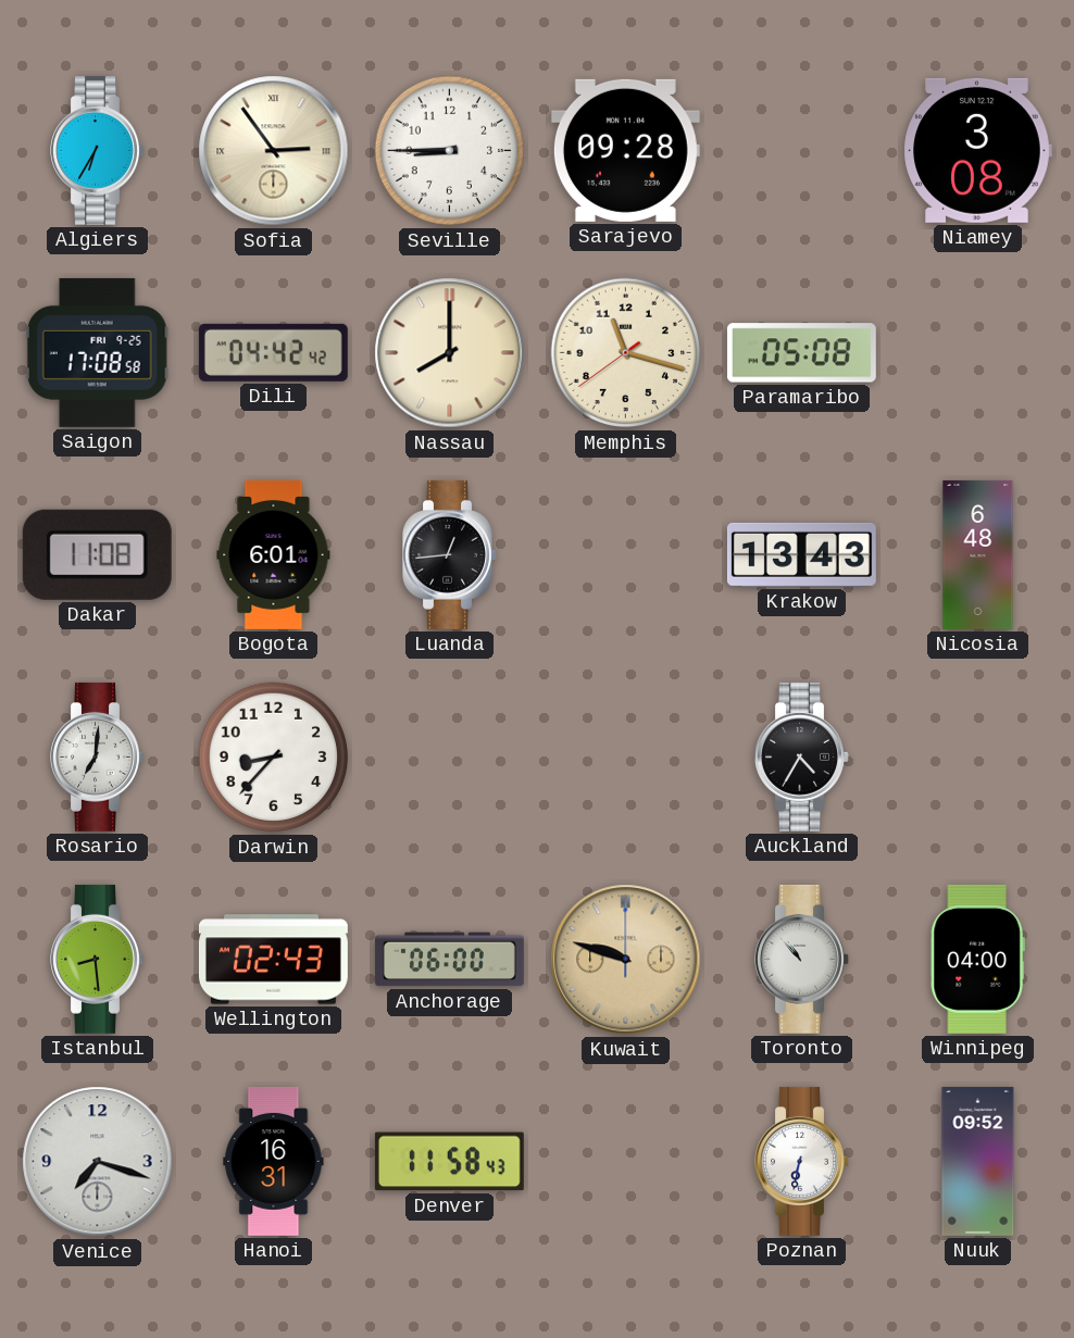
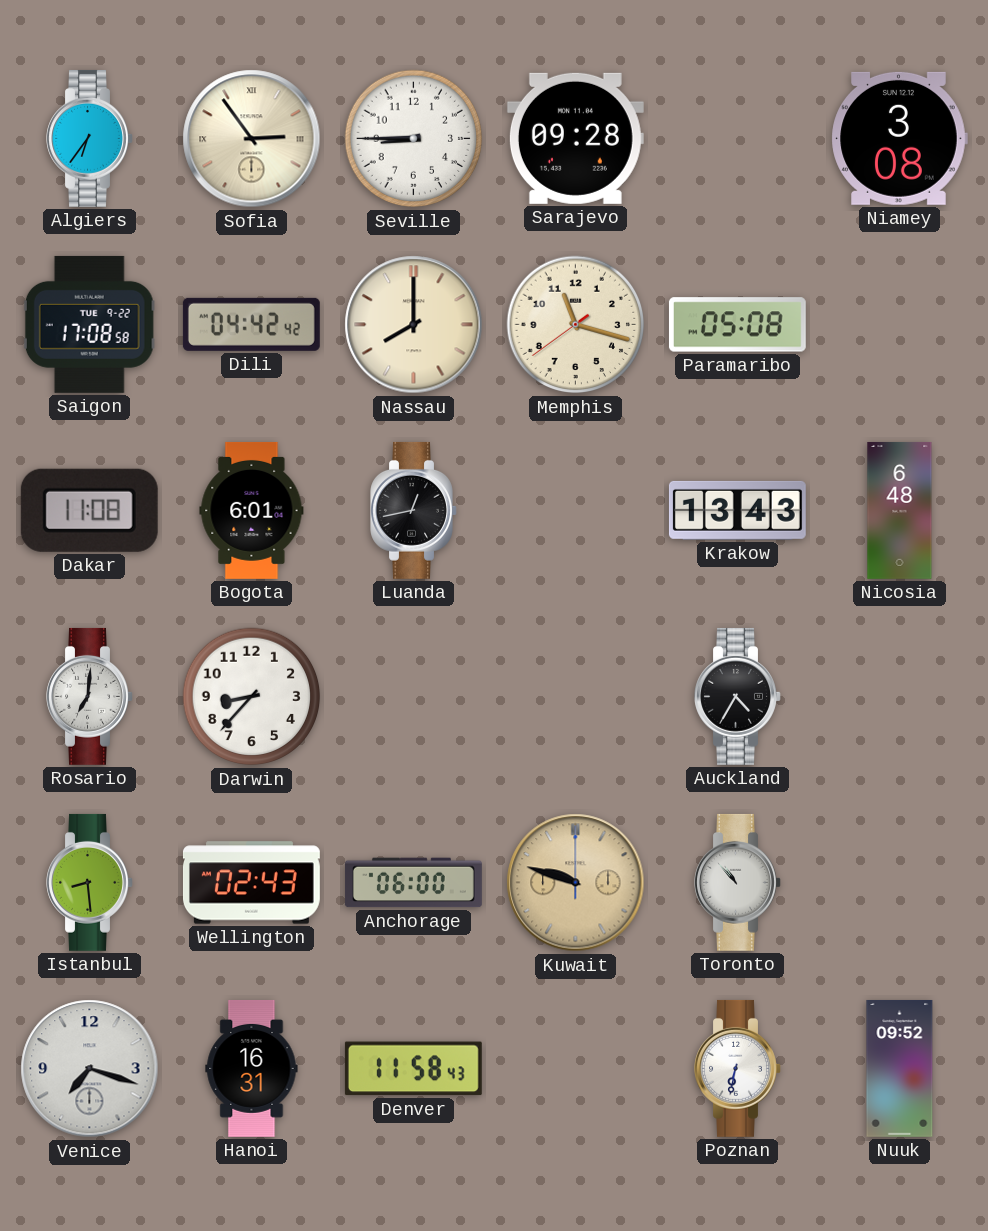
Algiers: 6:35 -> 6:36
Saigon date: FRI 9-25 -> TUE 9-22
Luanda: 12:44 -> 12:43
Winnipeg: 04:00 -> none
